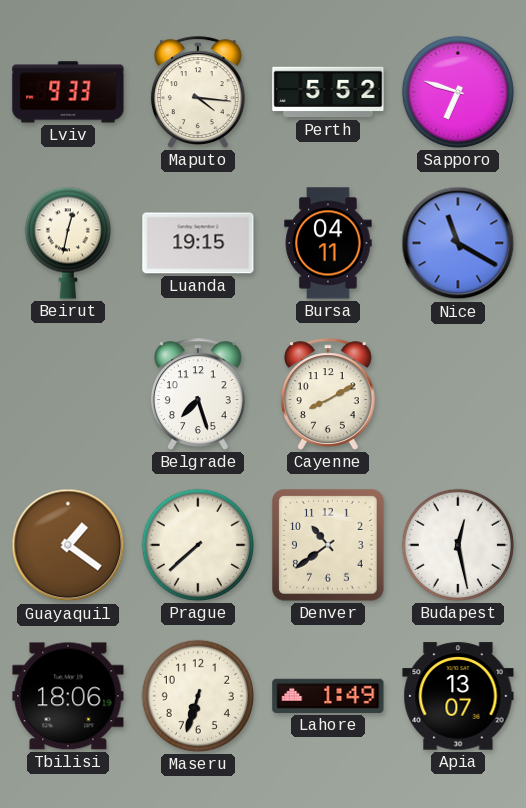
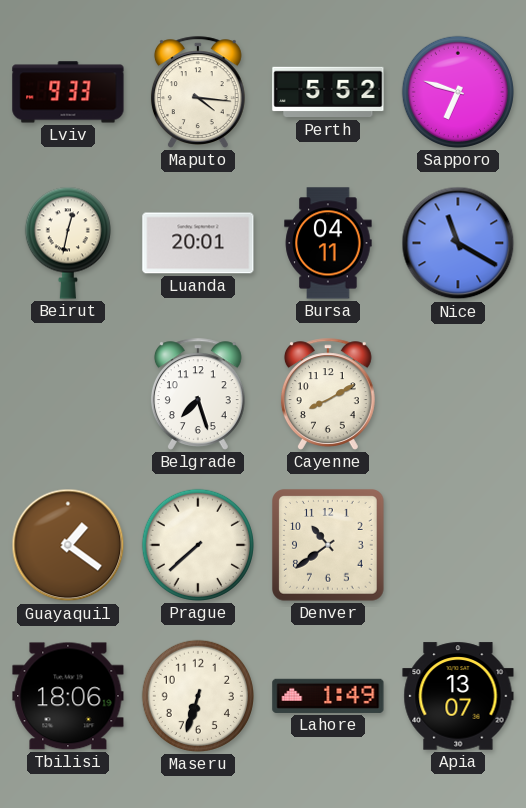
Luanda: 19:15 -> 20:01
Budapest: 12:28 -> none
